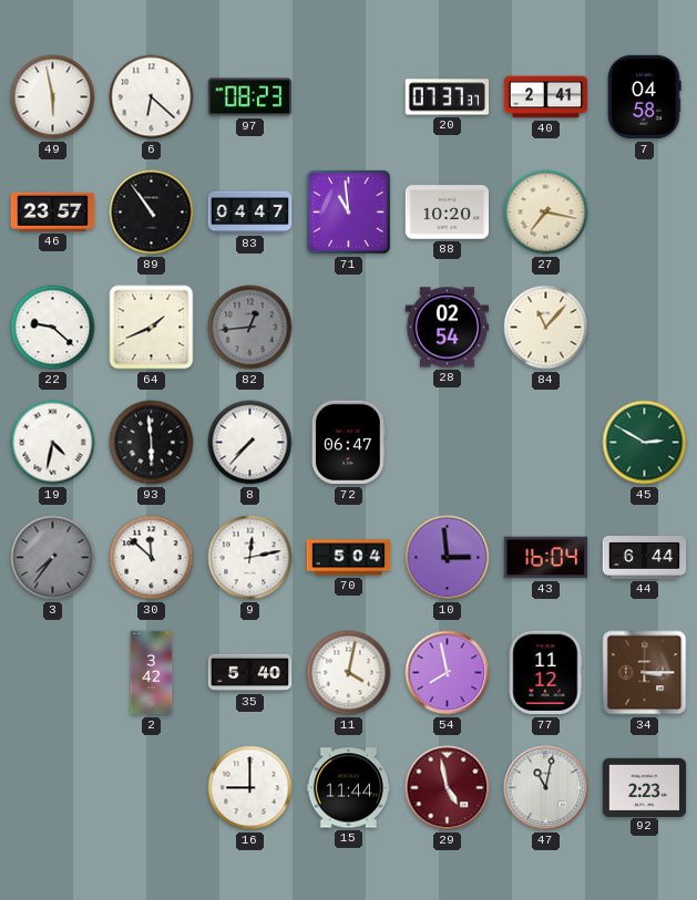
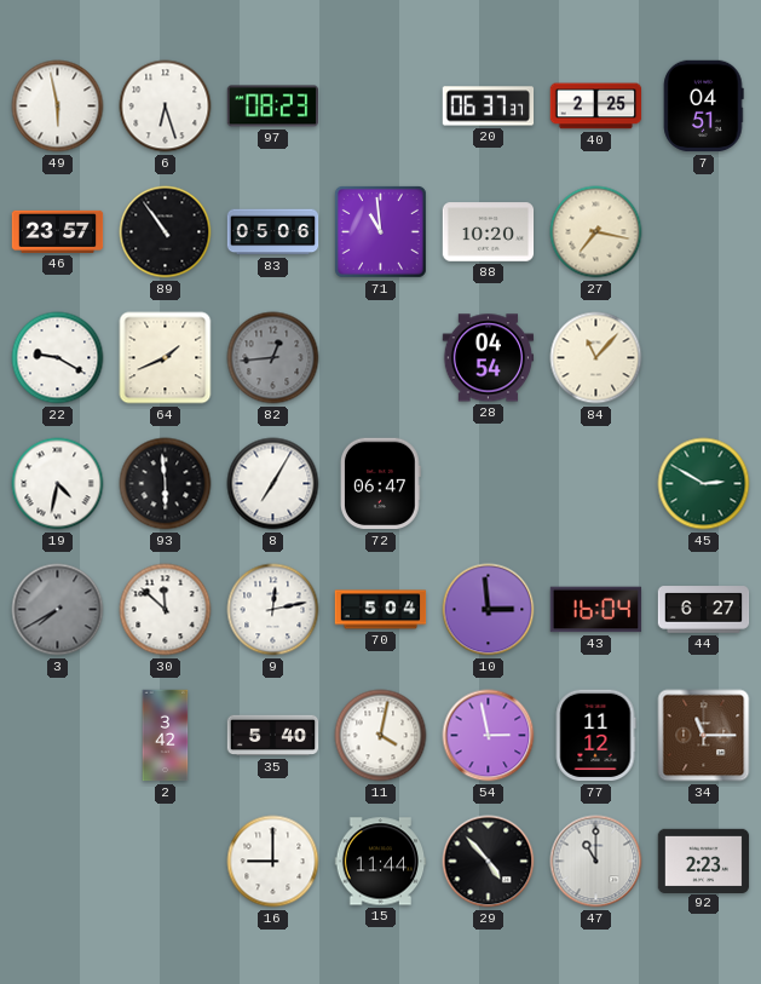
6: 6:22 -> 6:27
20: 07:37 -> 06:37
40: 2:41 -> 2:25
7: 04:58 -> 04:51
83: 04:47 -> 05:06
22: 9:22 -> 9:20
28: 02:54 -> 04:54
8: 7:37 -> 7:05
3: 7:36 -> 7:40
44: 6:44 -> 6:27
54: 7:58 -> 2:58
34: 3:15 -> 11:15
29: 4:58 -> 4:53
29 dial: burgundy -> black
47: 11:02 -> 11:00
